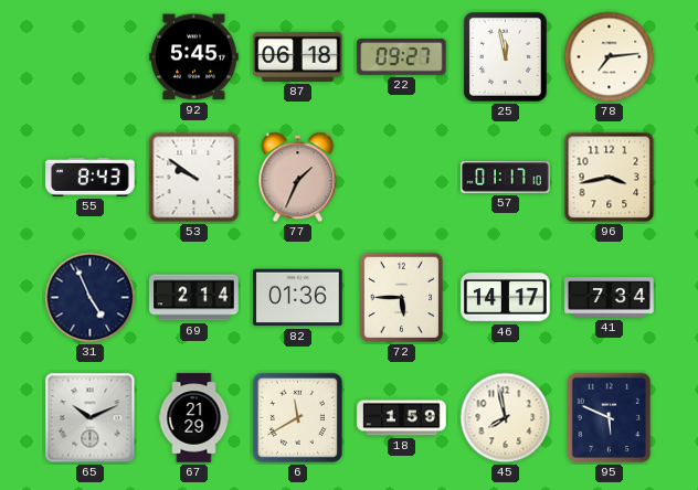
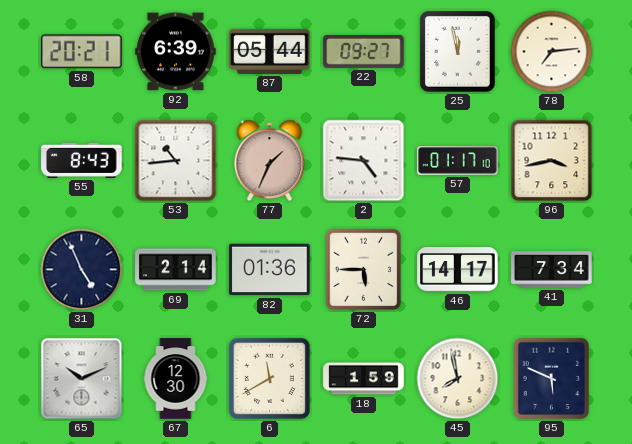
58: none -> 20:21
92: 5:45 -> 6:39
87: 06:18 -> 05:44
53: 9:51 -> 10:44
2: none -> 4:46
67: 21:29 -> 12:30
